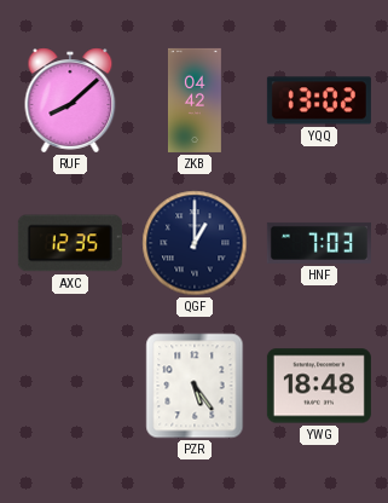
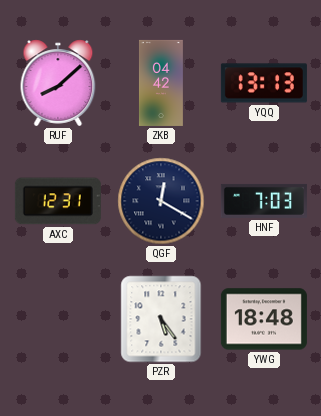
YQQ: 13:02 -> 13:13
AXC: 12:35 -> 12:31
QGF: 1:00 -> 12:20
